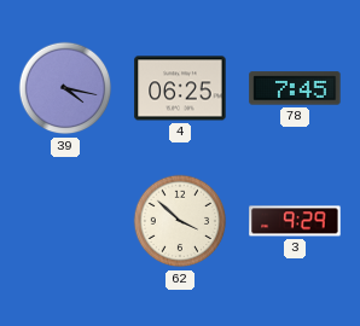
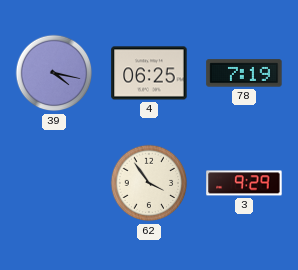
78: 7:45 -> 7:19
62: 3:52 -> 3:54
